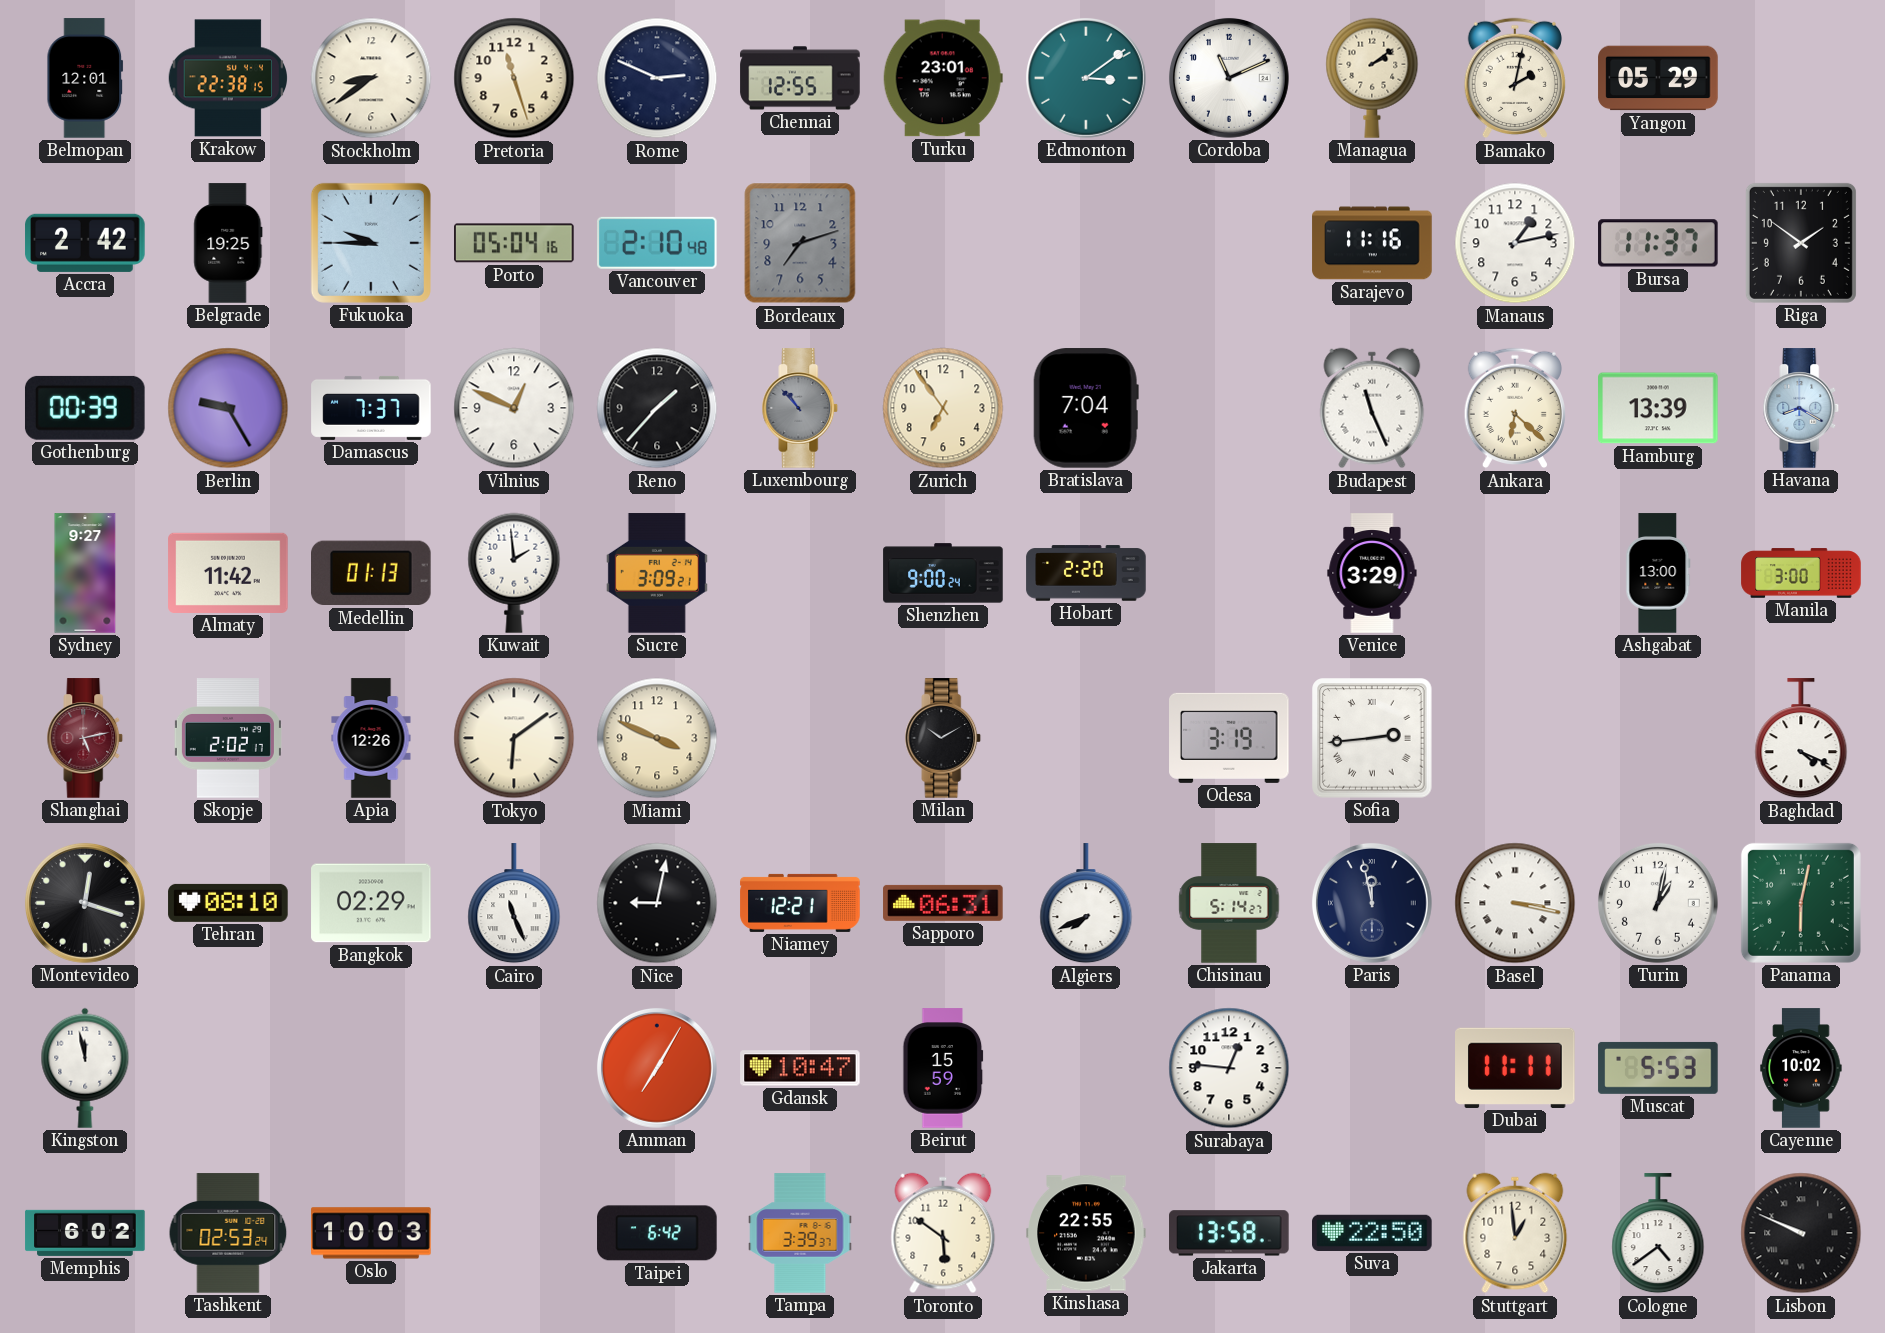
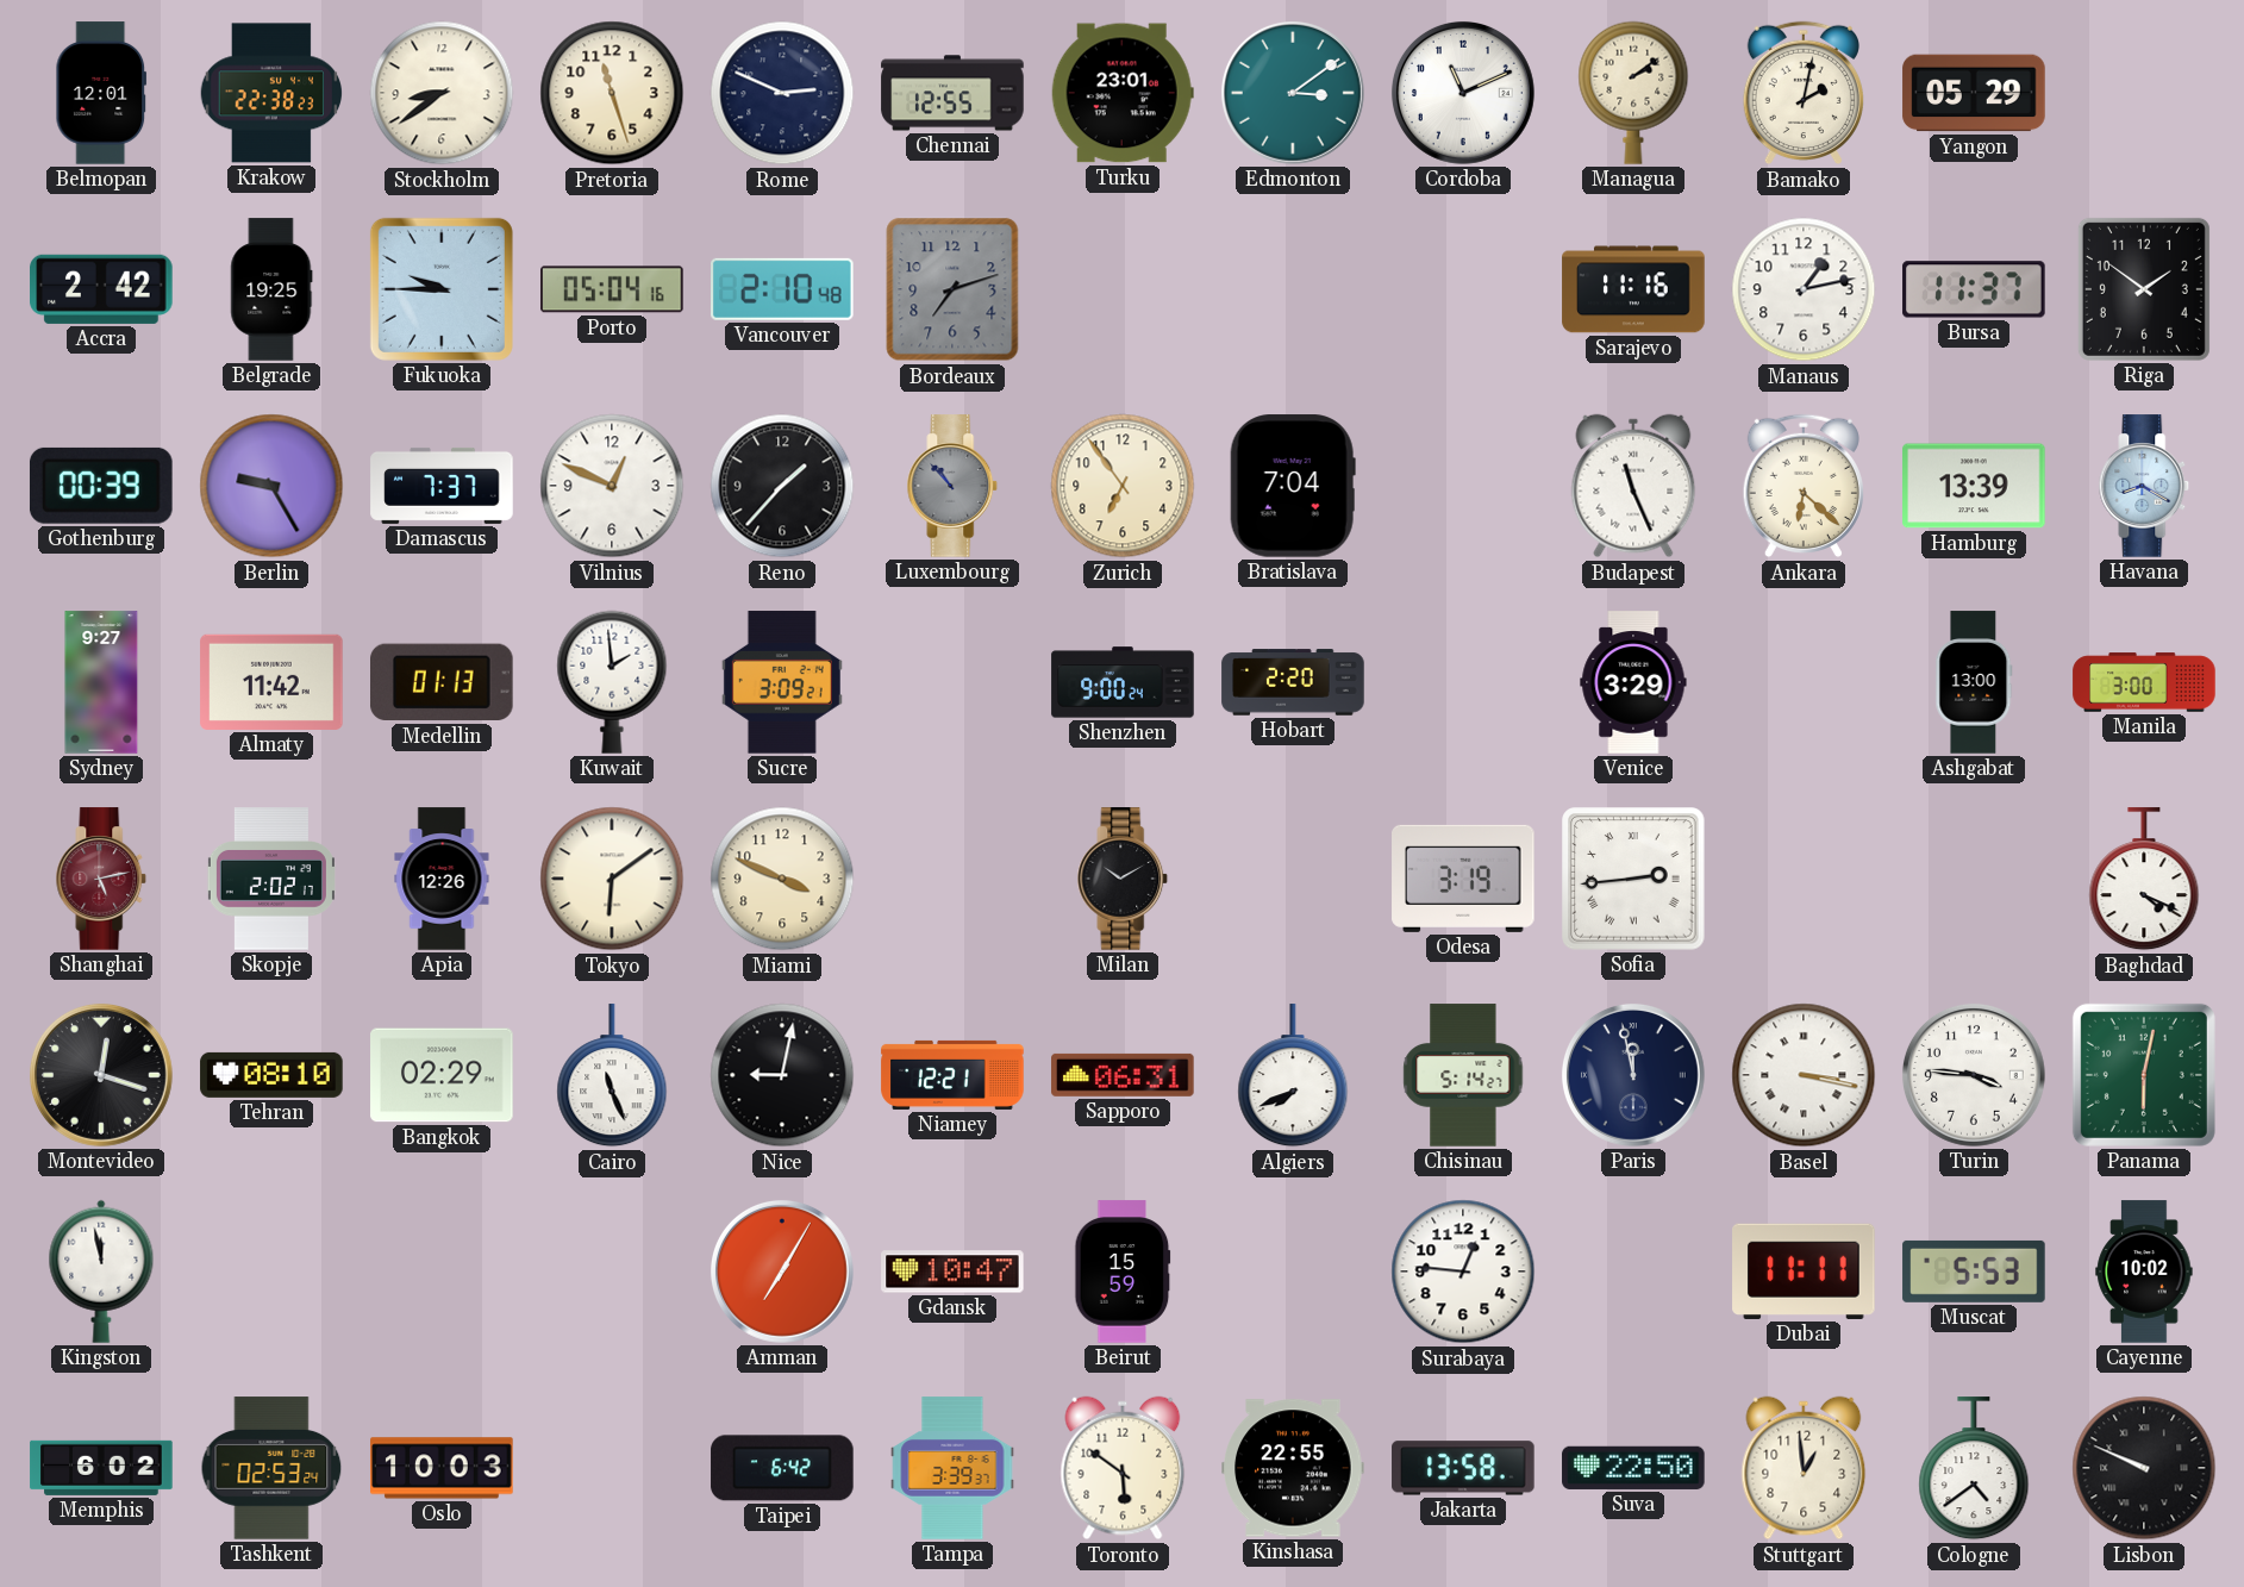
Krakow: 22:38:15 -> 22:38:23
Turin: 1:02 -> 3:46
